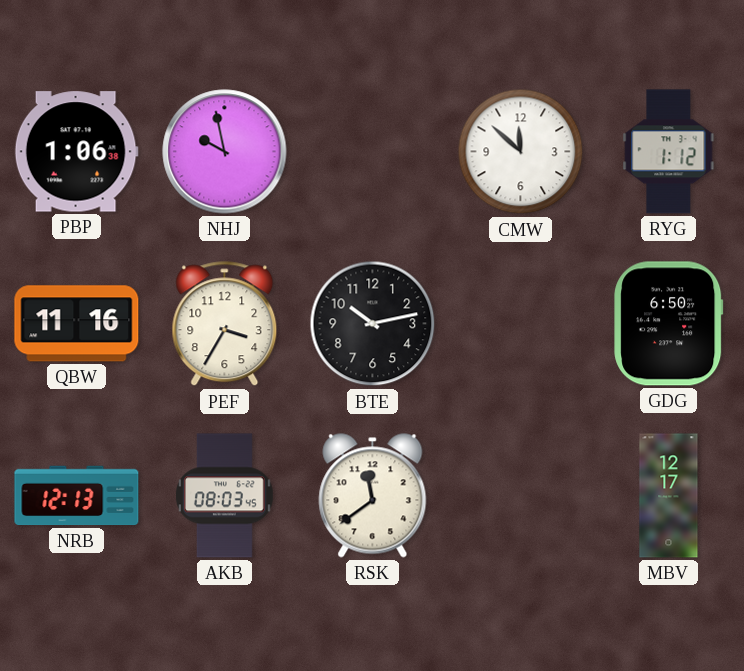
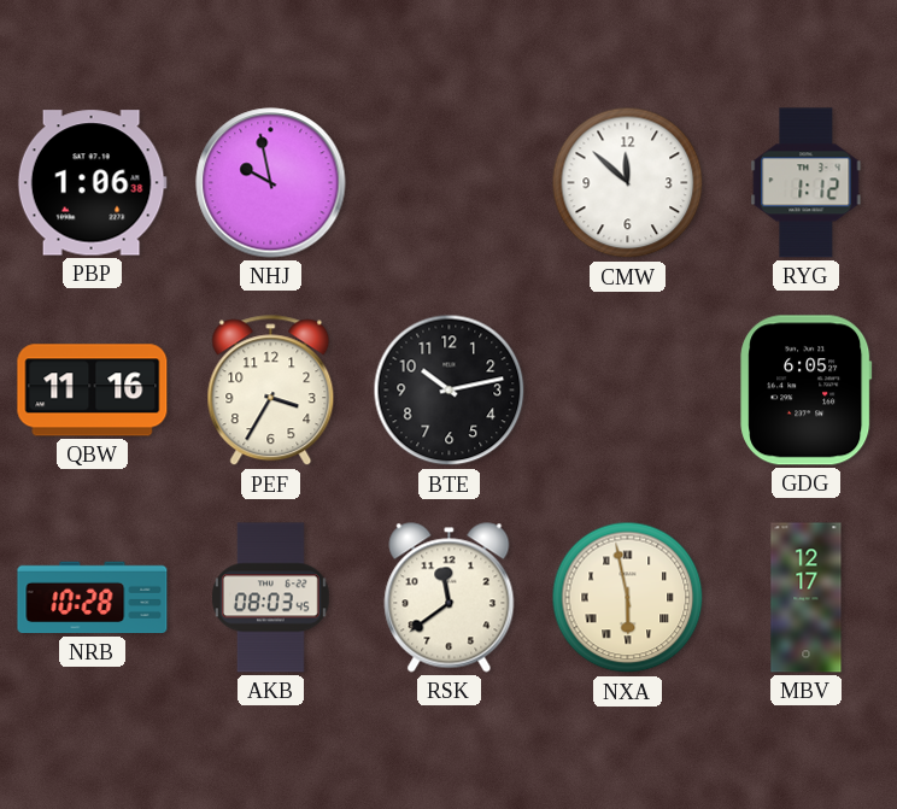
GDG: 6:50 -> 6:05
NRB: 12:13 -> 10:28
NXA: none -> 5:58
